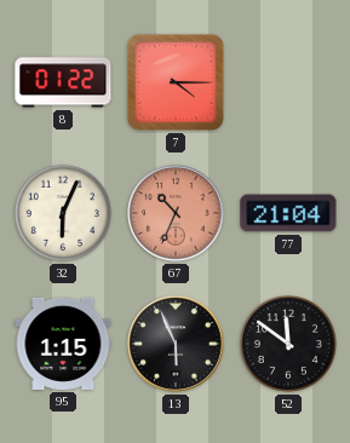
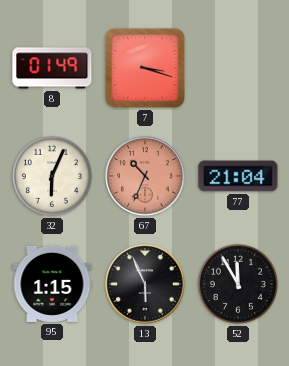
8: 01:22 -> 01:49
7: 4:15 -> 3:18
52: 11:51 -> 11:55
